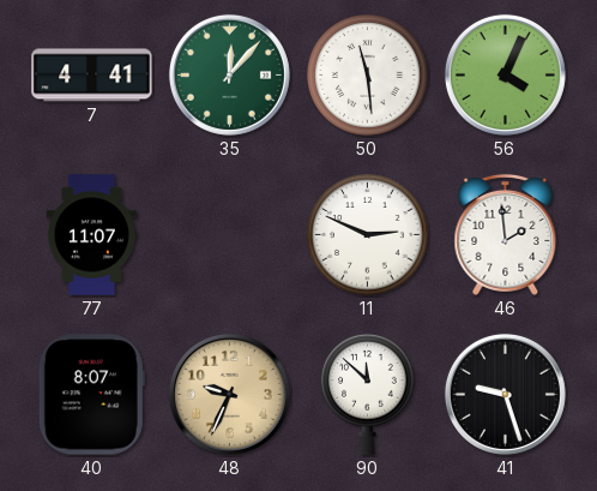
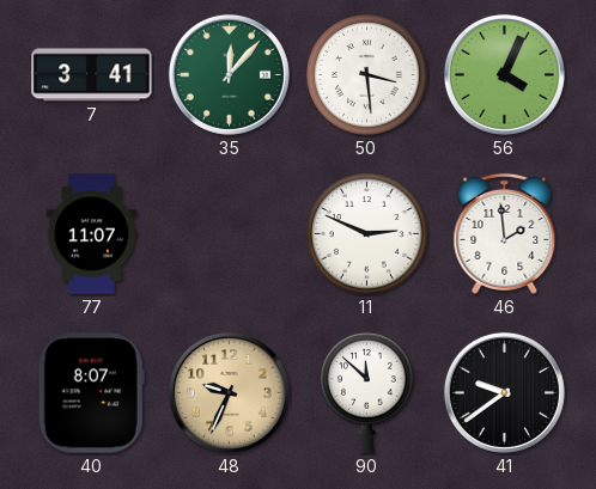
7: 4:41 -> 3:41
50: 11:29 -> 3:29
41: 9:27 -> 9:39
